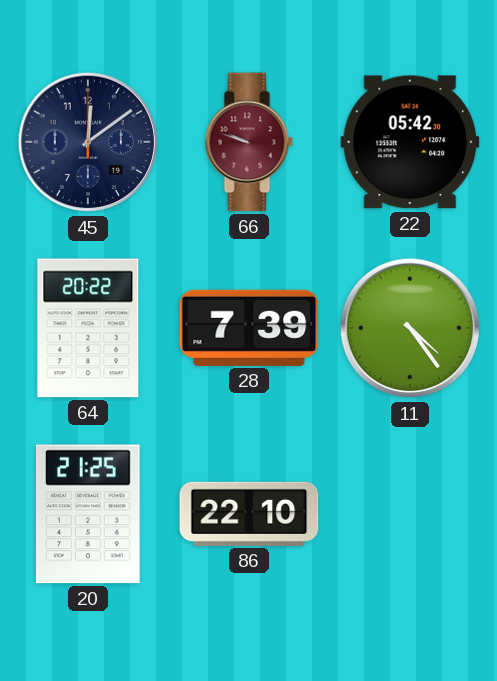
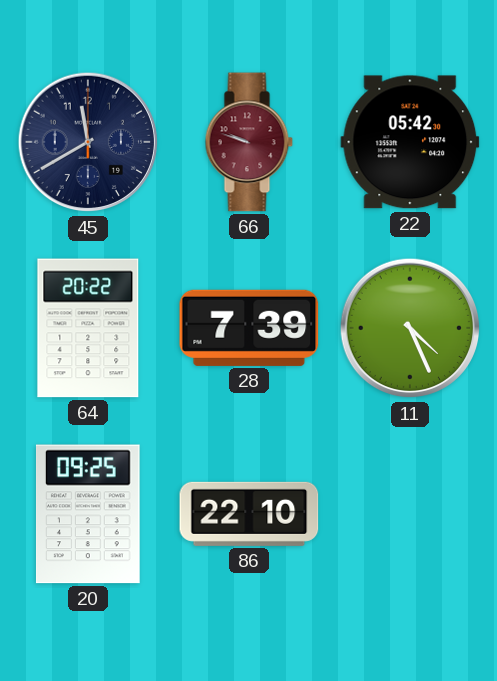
45: 12:09 -> 11:40
11: 4:24 -> 4:26
20: 21:25 -> 09:25
